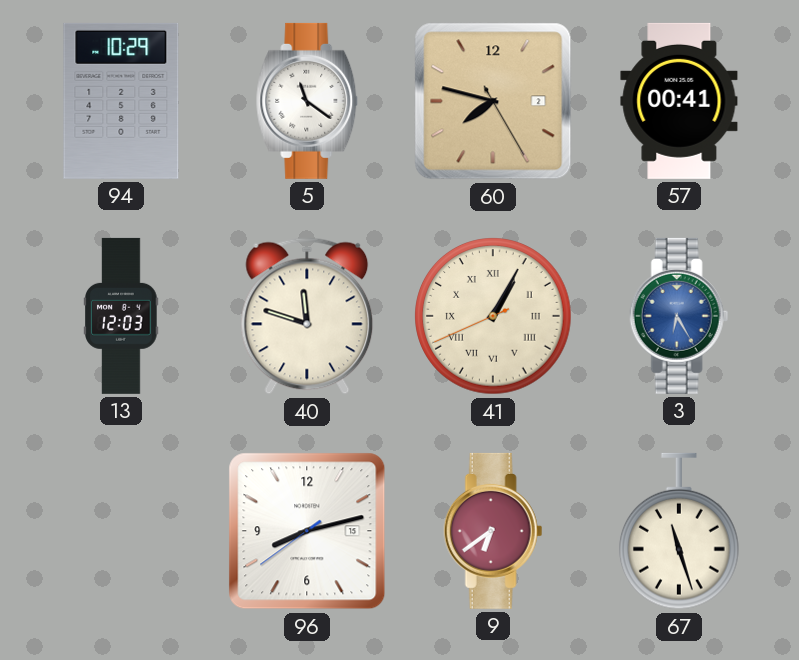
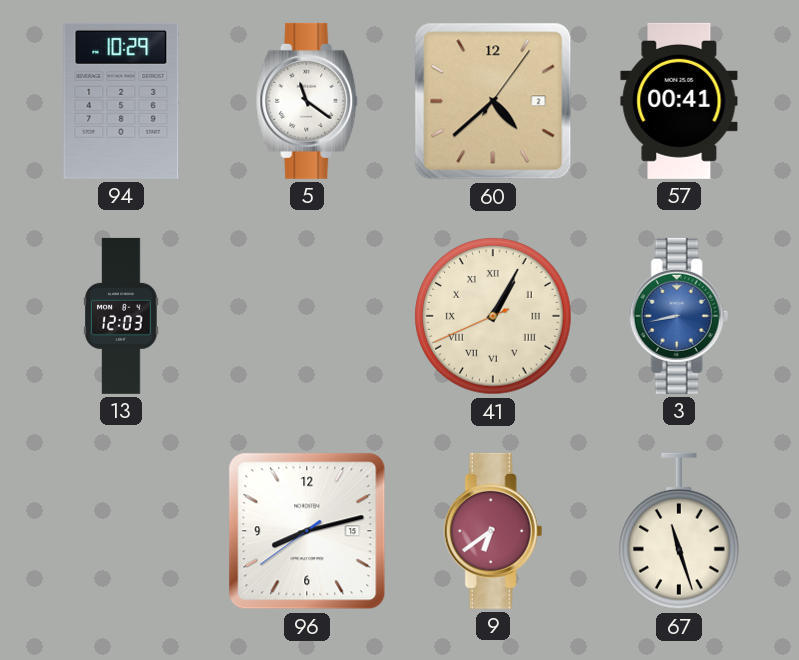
60: 7:47 -> 4:38
40: 11:48 -> none
3: 6:25 -> 8:43
